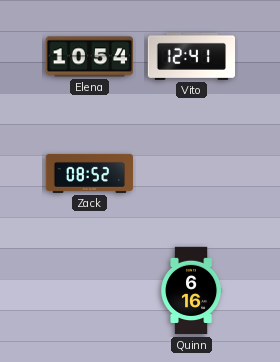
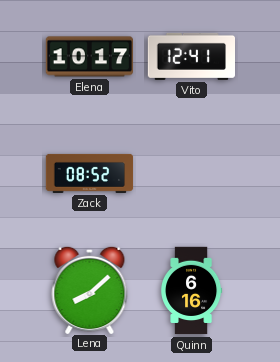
Elena: 10:54 -> 10:17
Lena: none -> 8:08
